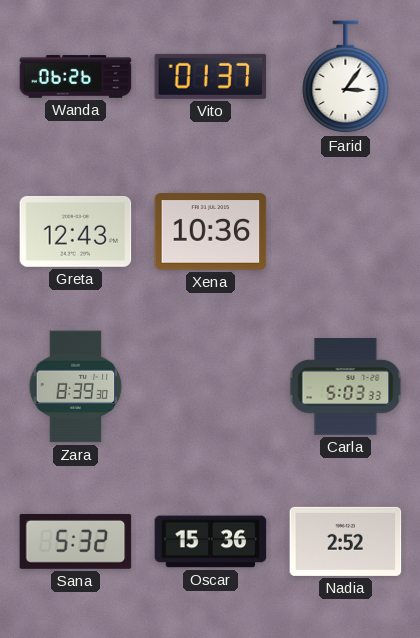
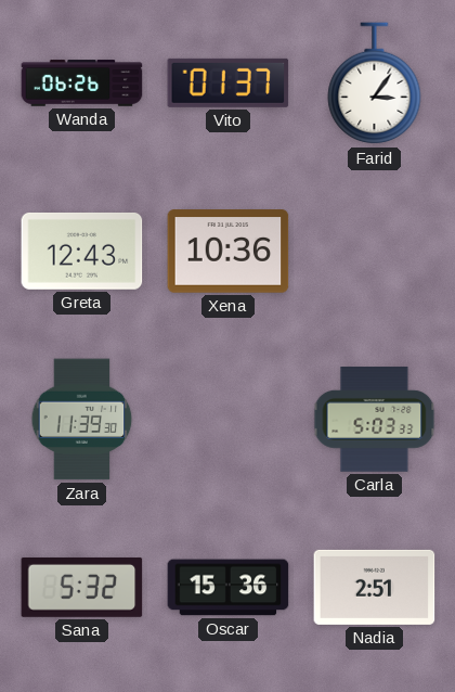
Zara: 8:39 -> 11:39
Nadia: 2:52 -> 2:51
